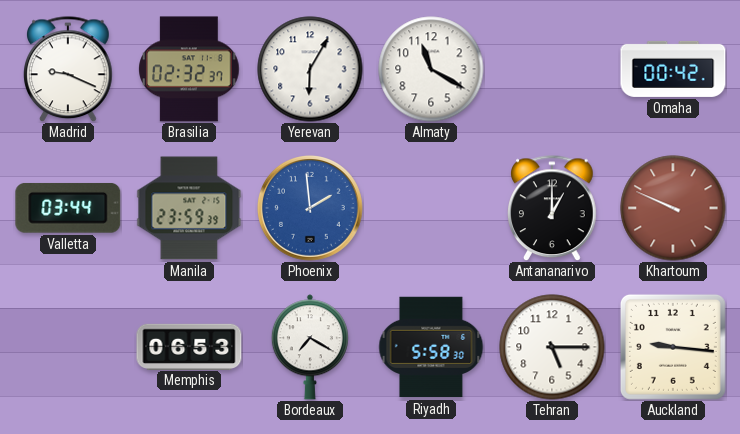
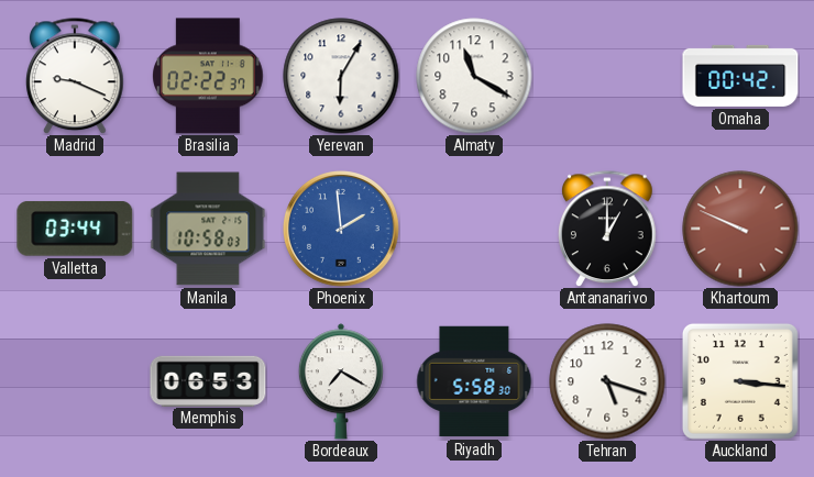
Brasilia: 02:32 -> 02:22
Manila: 23:59 -> 10:58
Tehran: 5:15 -> 5:18
Auckland: 9:16 -> 3:16
